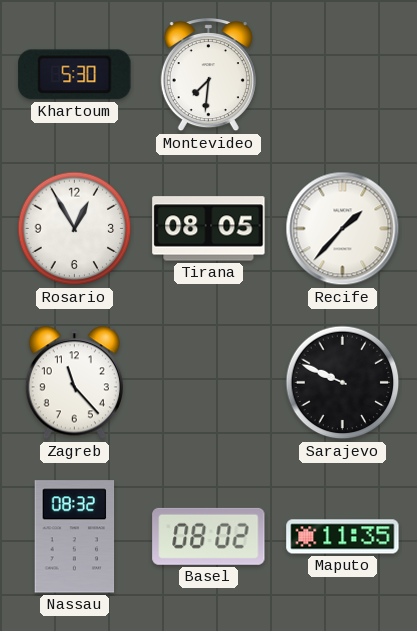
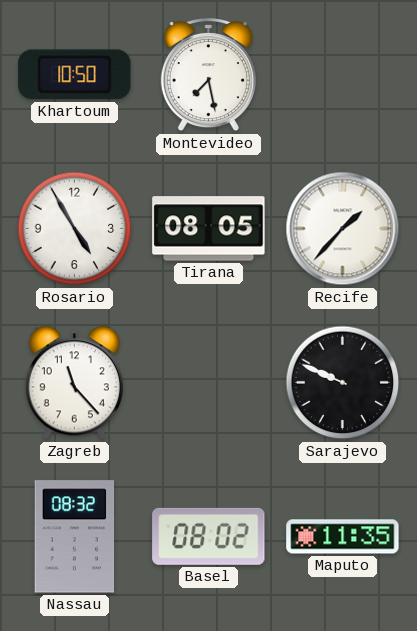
Khartoum: 5:30 -> 10:50
Montevideo: 7:31 -> 7:28
Rosario: 12:55 -> 4:55
